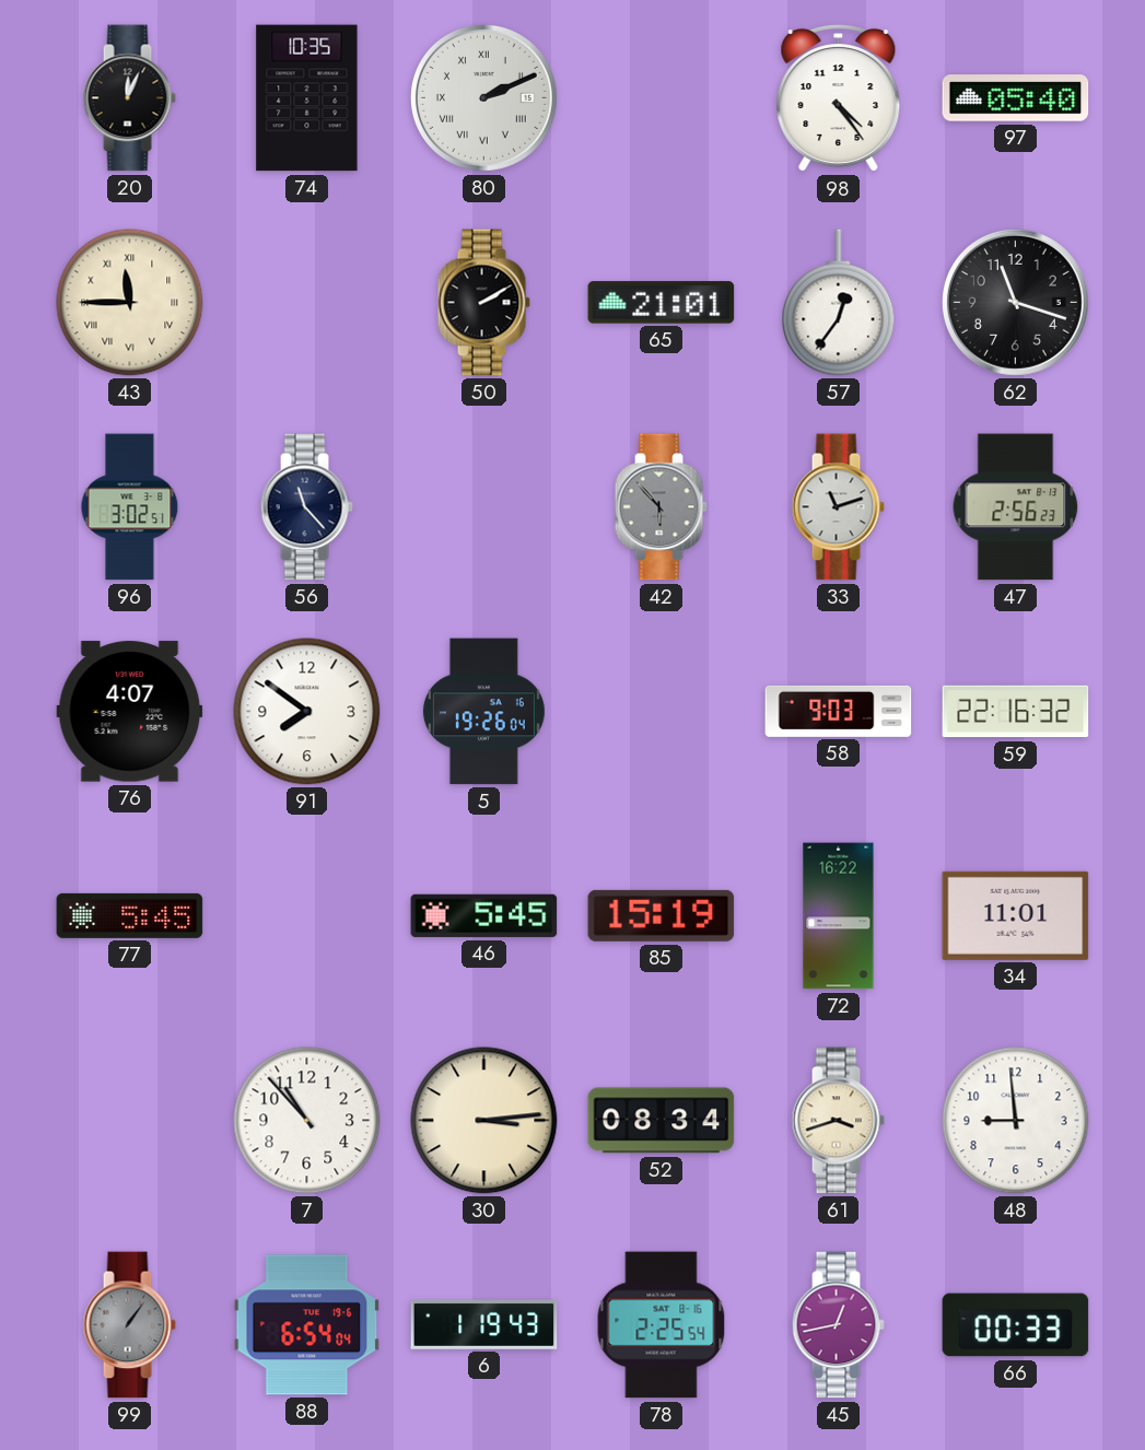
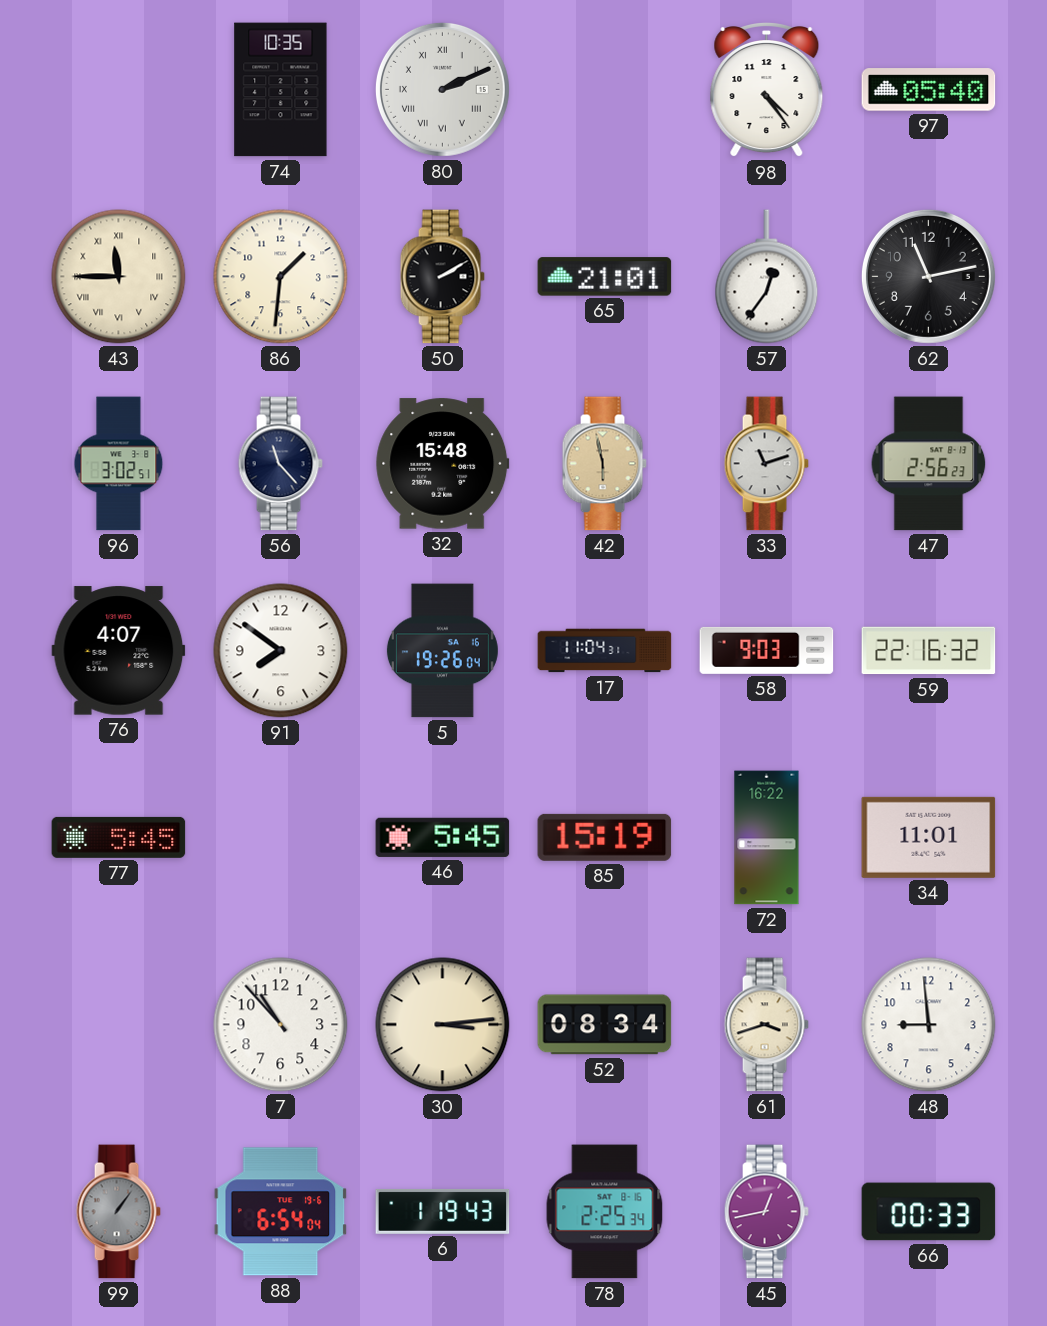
20: 12:04 -> none
86: none -> 1:31
62: 11:18 -> 11:13
32: none -> 15:48
42: 5:53 -> 5:58
42 dial: grey -> champagne
17: none -> 11:04
78: 2:25:54 -> 2:25:34
